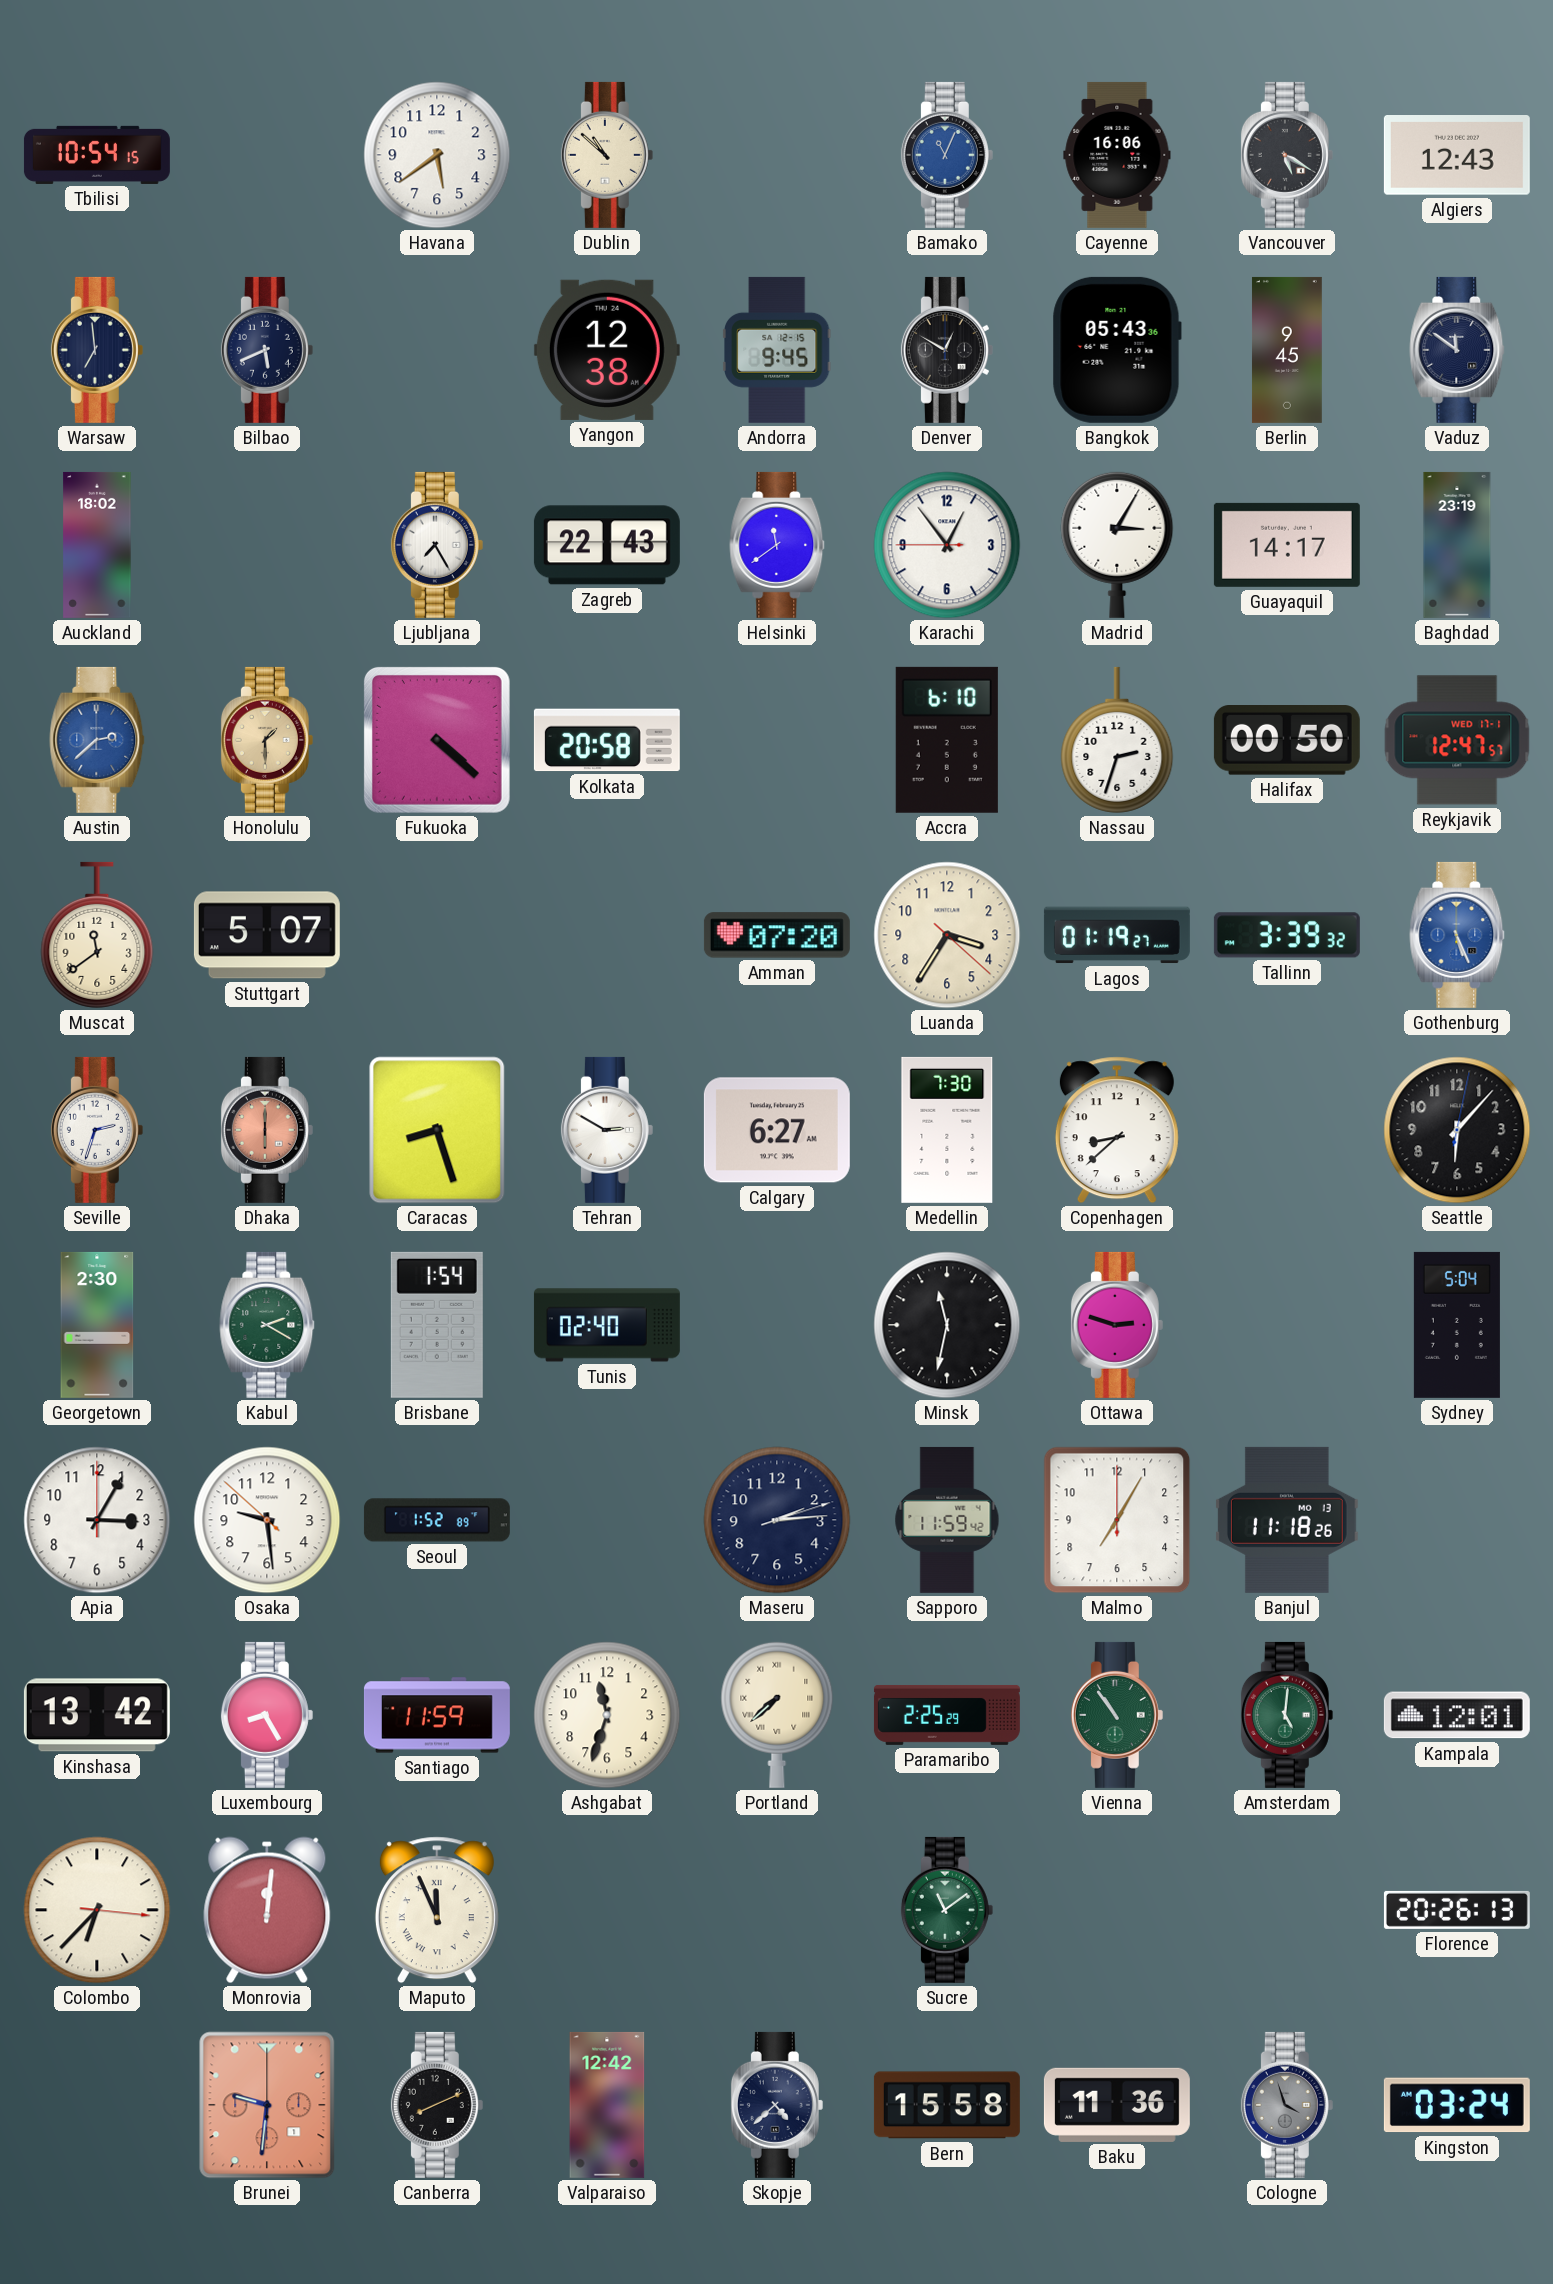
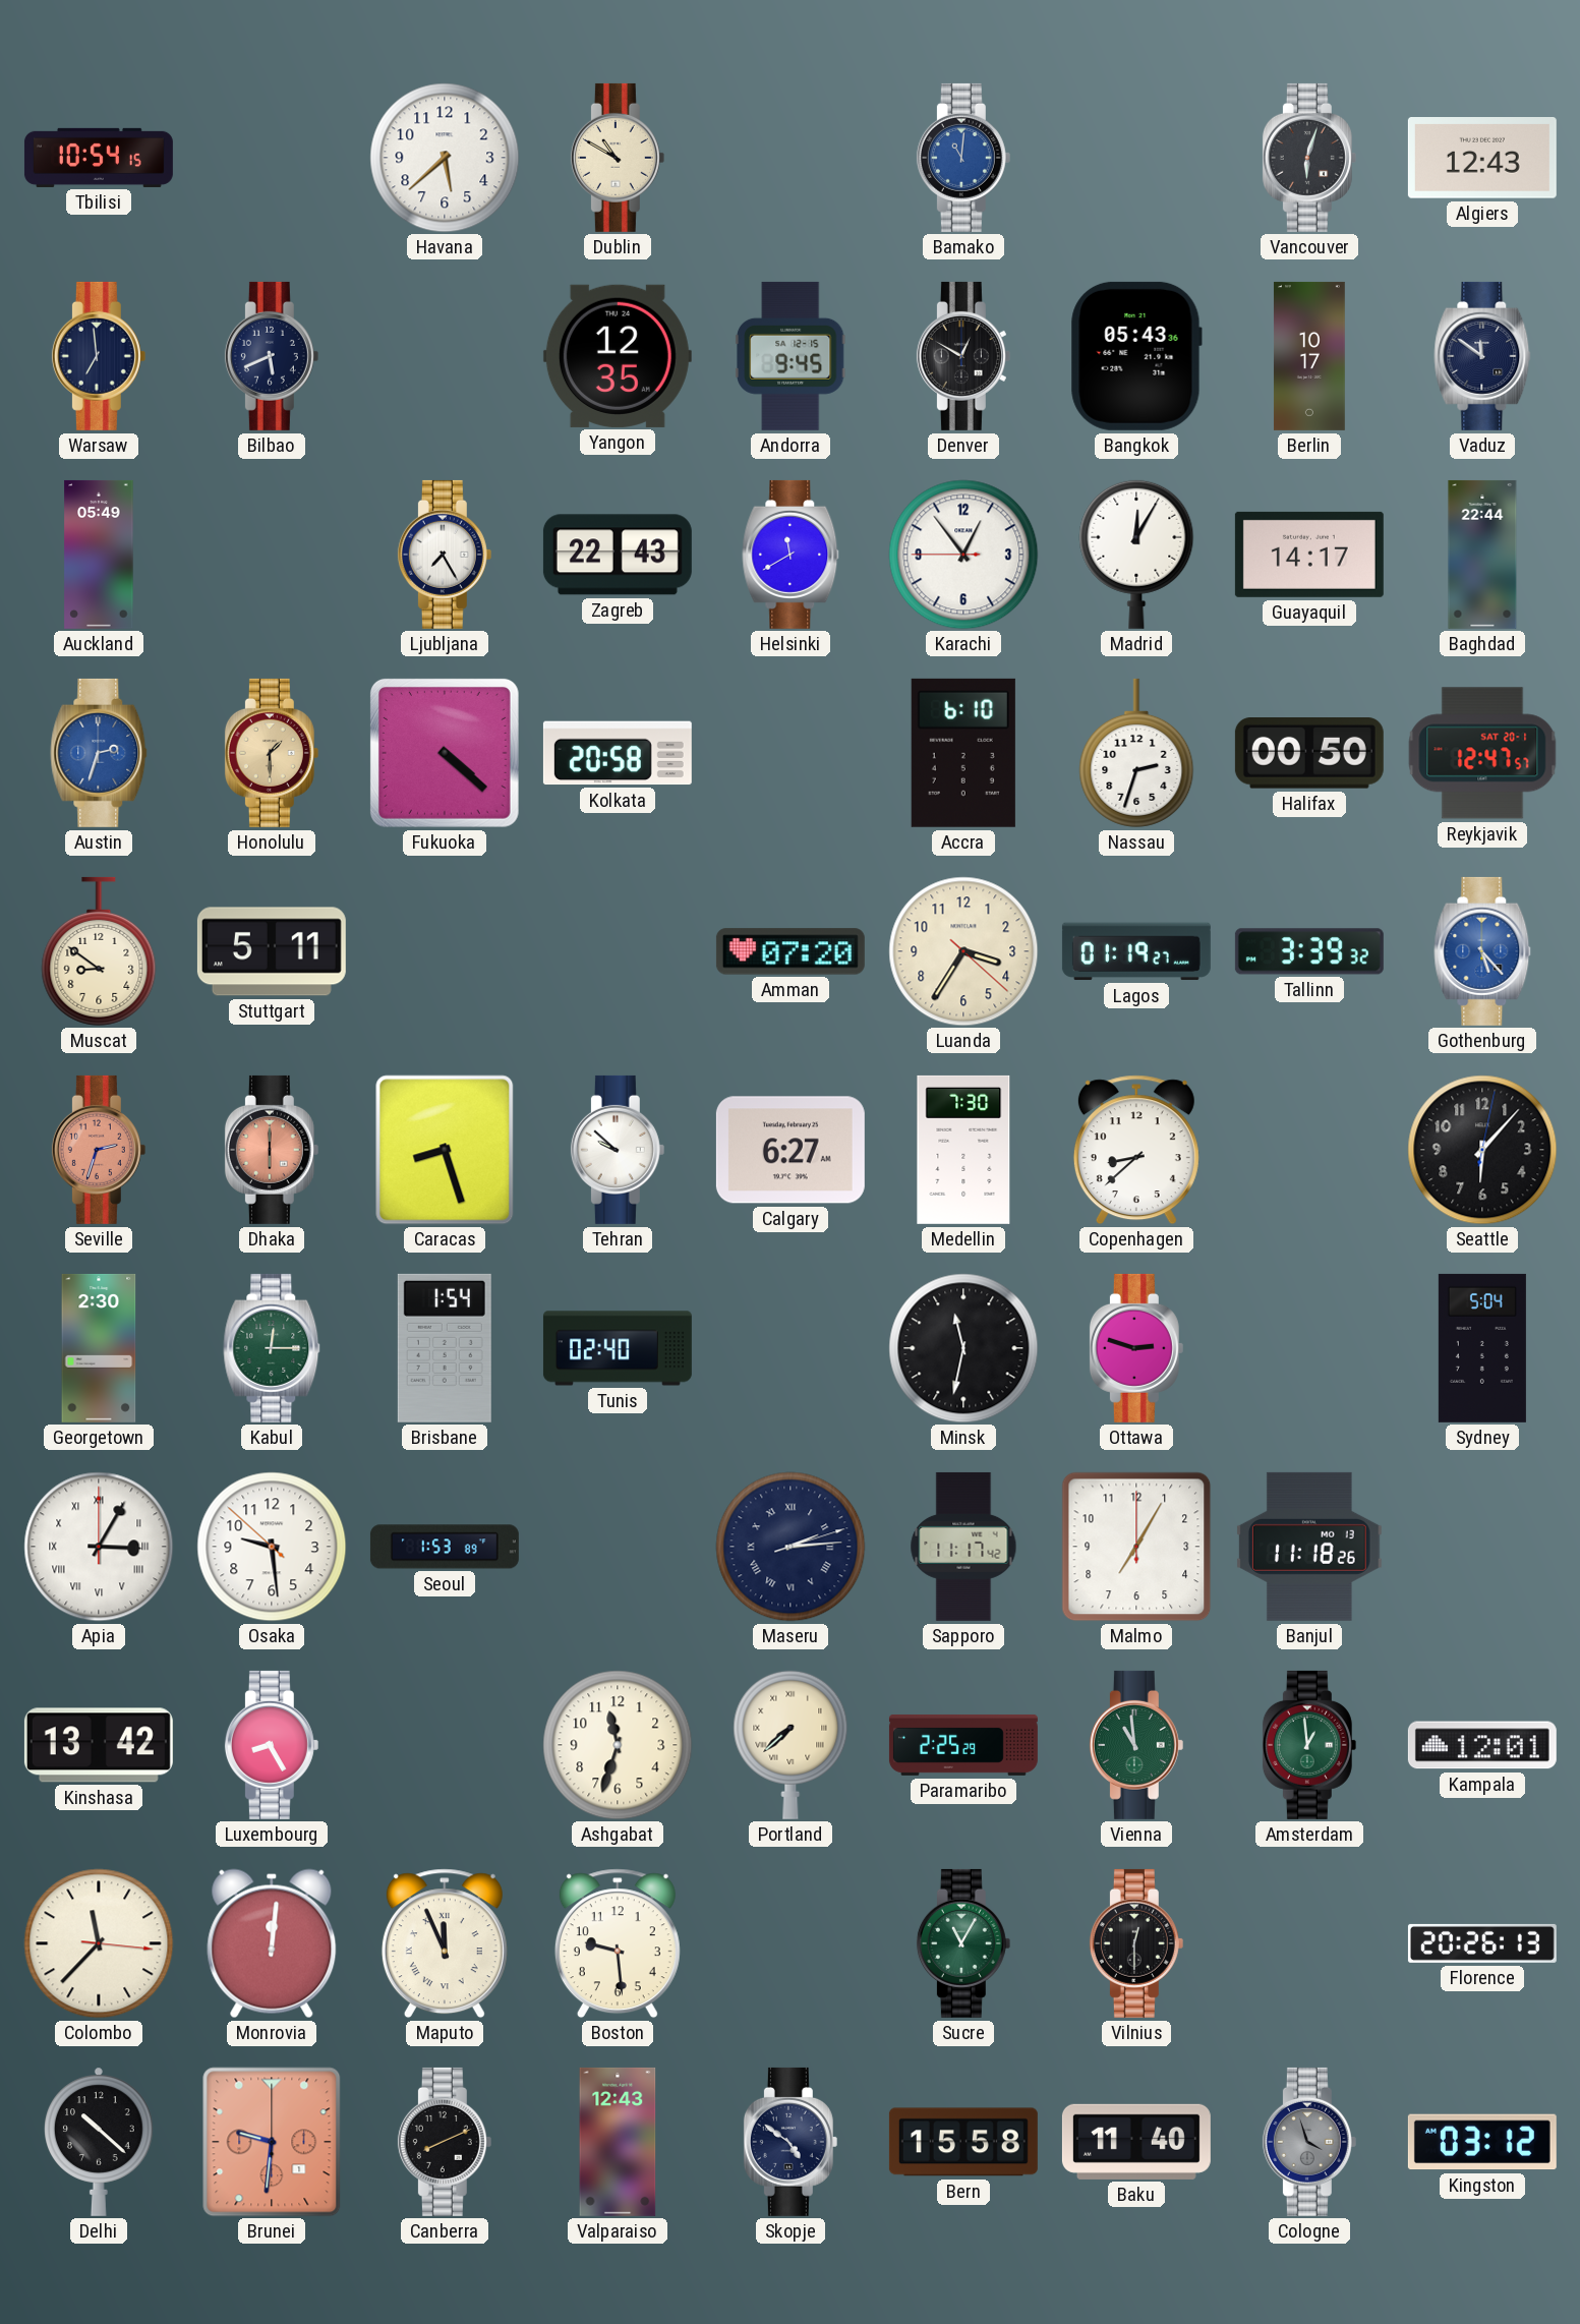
Havana: 5:39 -> 5:38
Dublin: 10:52 -> 10:50
Bamako: 11:04 -> 11:01
Cayenne: 16:06 -> none
Vancouver: 5:20 -> 6:03
Yangon: 12:38 -> 12:35
Berlin: 9:45 -> 10:17
Auckland: 18:02 -> 05:49
Helsinki: 11:39 -> 11:40
Madrid: 3:05 -> 12:05
Baghdad: 23:19 -> 22:44
Austin: 2:38 -> 2:33
Reykjavik date: WED 17-1 -> SAT 20-1
Muscat: 11:39 -> 8:51
Stuttgart: 5:07 -> 5:11
Gothenburg: 5:26 -> 5:23
Seville dial: white -> salmon
Tehran: 2:50 -> 9:52
Kabul: 2:20 -> 12:15
Apia numerals: Arabic -> Roman
Seoul: 1:52 -> 1:53
Maseru numerals: Arabic -> Roman
Sapporo: 11:59 -> 11:17
Santiago: 11:59 -> none
Vienna: 10:54 -> 10:59
Amsterdam: 5:01 -> 12:59
Colombo: 6:37 -> 11:37
Boston: none -> 9:29
Sucre: 11:09 -> 11:05
Vilnius: none -> 12:30
Delhi: none -> 10:22
Valparaiso: 12:42 -> 12:43
Skopje: 4:38 -> 4:51
Baku: 11:36 -> 11:40
Kingston: 03:24 -> 03:12
